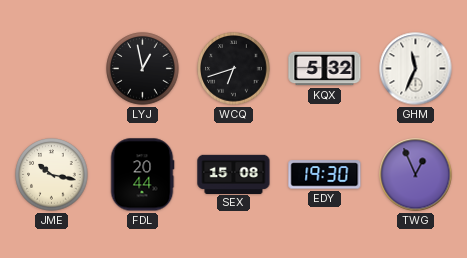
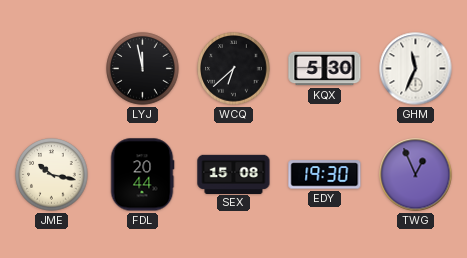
LYJ: 12:58 -> 11:58
WCQ: 6:42 -> 6:38
KQX: 5:32 -> 5:30
